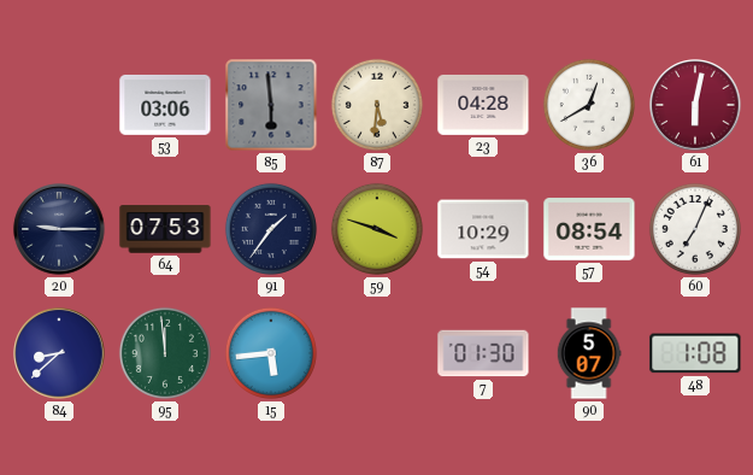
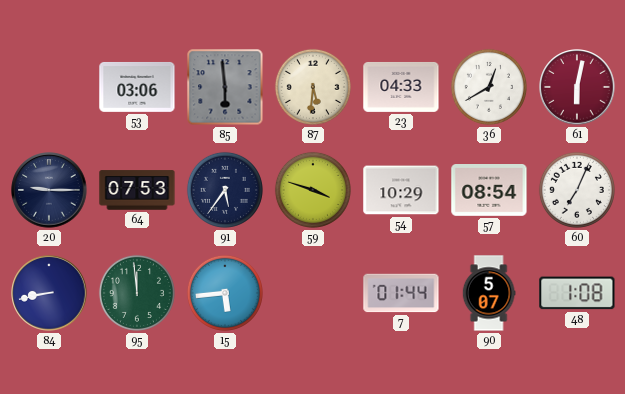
23: 04:28 -> 04:33
91: 1:36 -> 5:36
84: 8:38 -> 8:43
7: 01:30 -> 01:44
